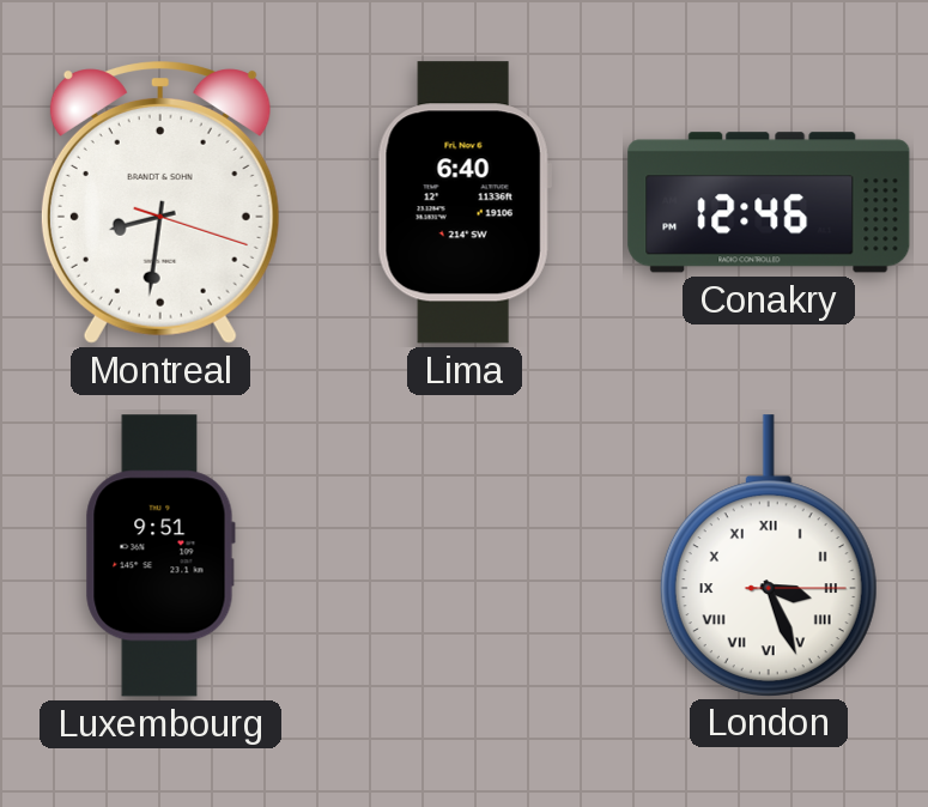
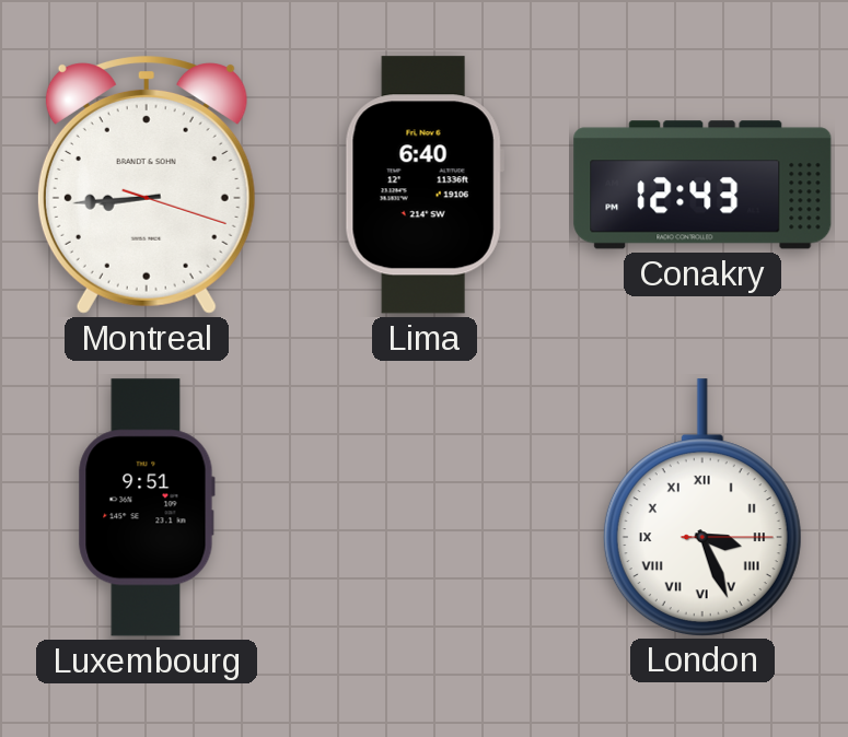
Montreal: 8:31 -> 8:44
Conakry: 12:46 -> 12:43
